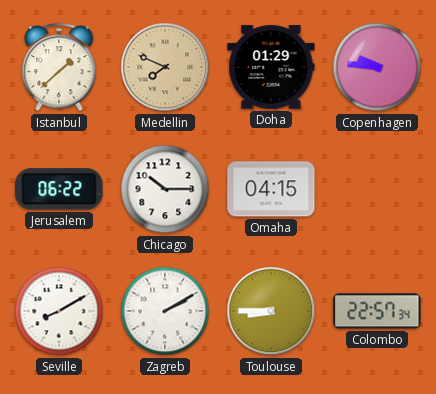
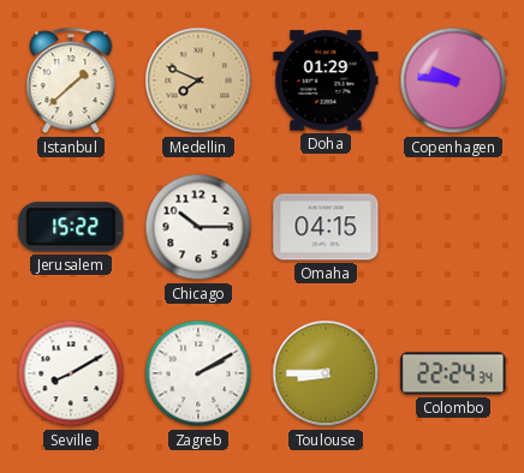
Jerusalem: 06:22 -> 15:22
Colombo: 22:57 -> 22:24
